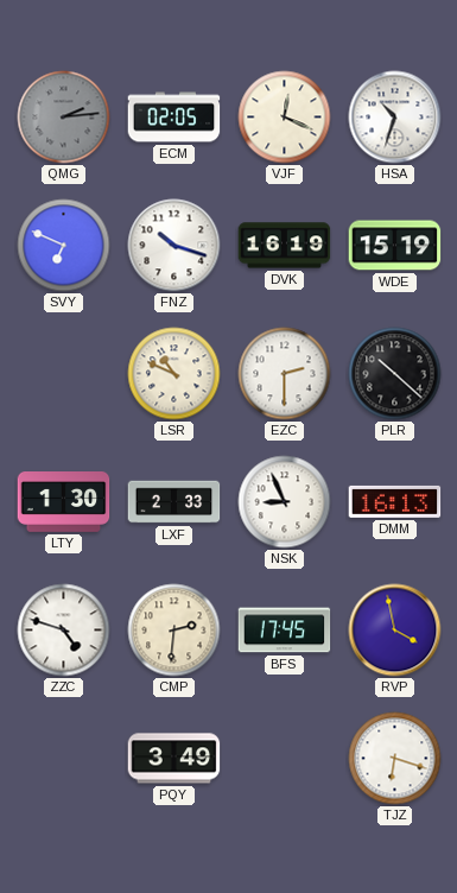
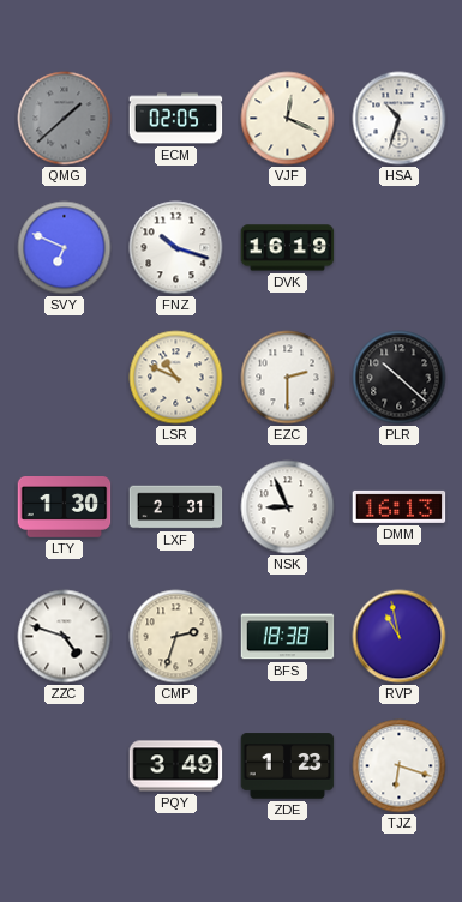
QMG: 2:14 -> 1:38
WDE: 15:19 -> none
LXF: 2:33 -> 2:31
CMP: 2:31 -> 2:33
BFS: 17:45 -> 18:38
RVP: 3:58 -> 10:58
ZDE: none -> 1:23
